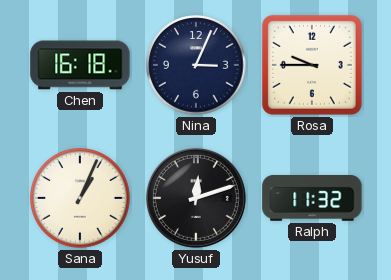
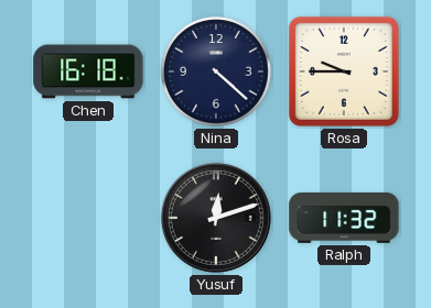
Nina: 3:04 -> 4:22
Sana: 1:04 -> none
